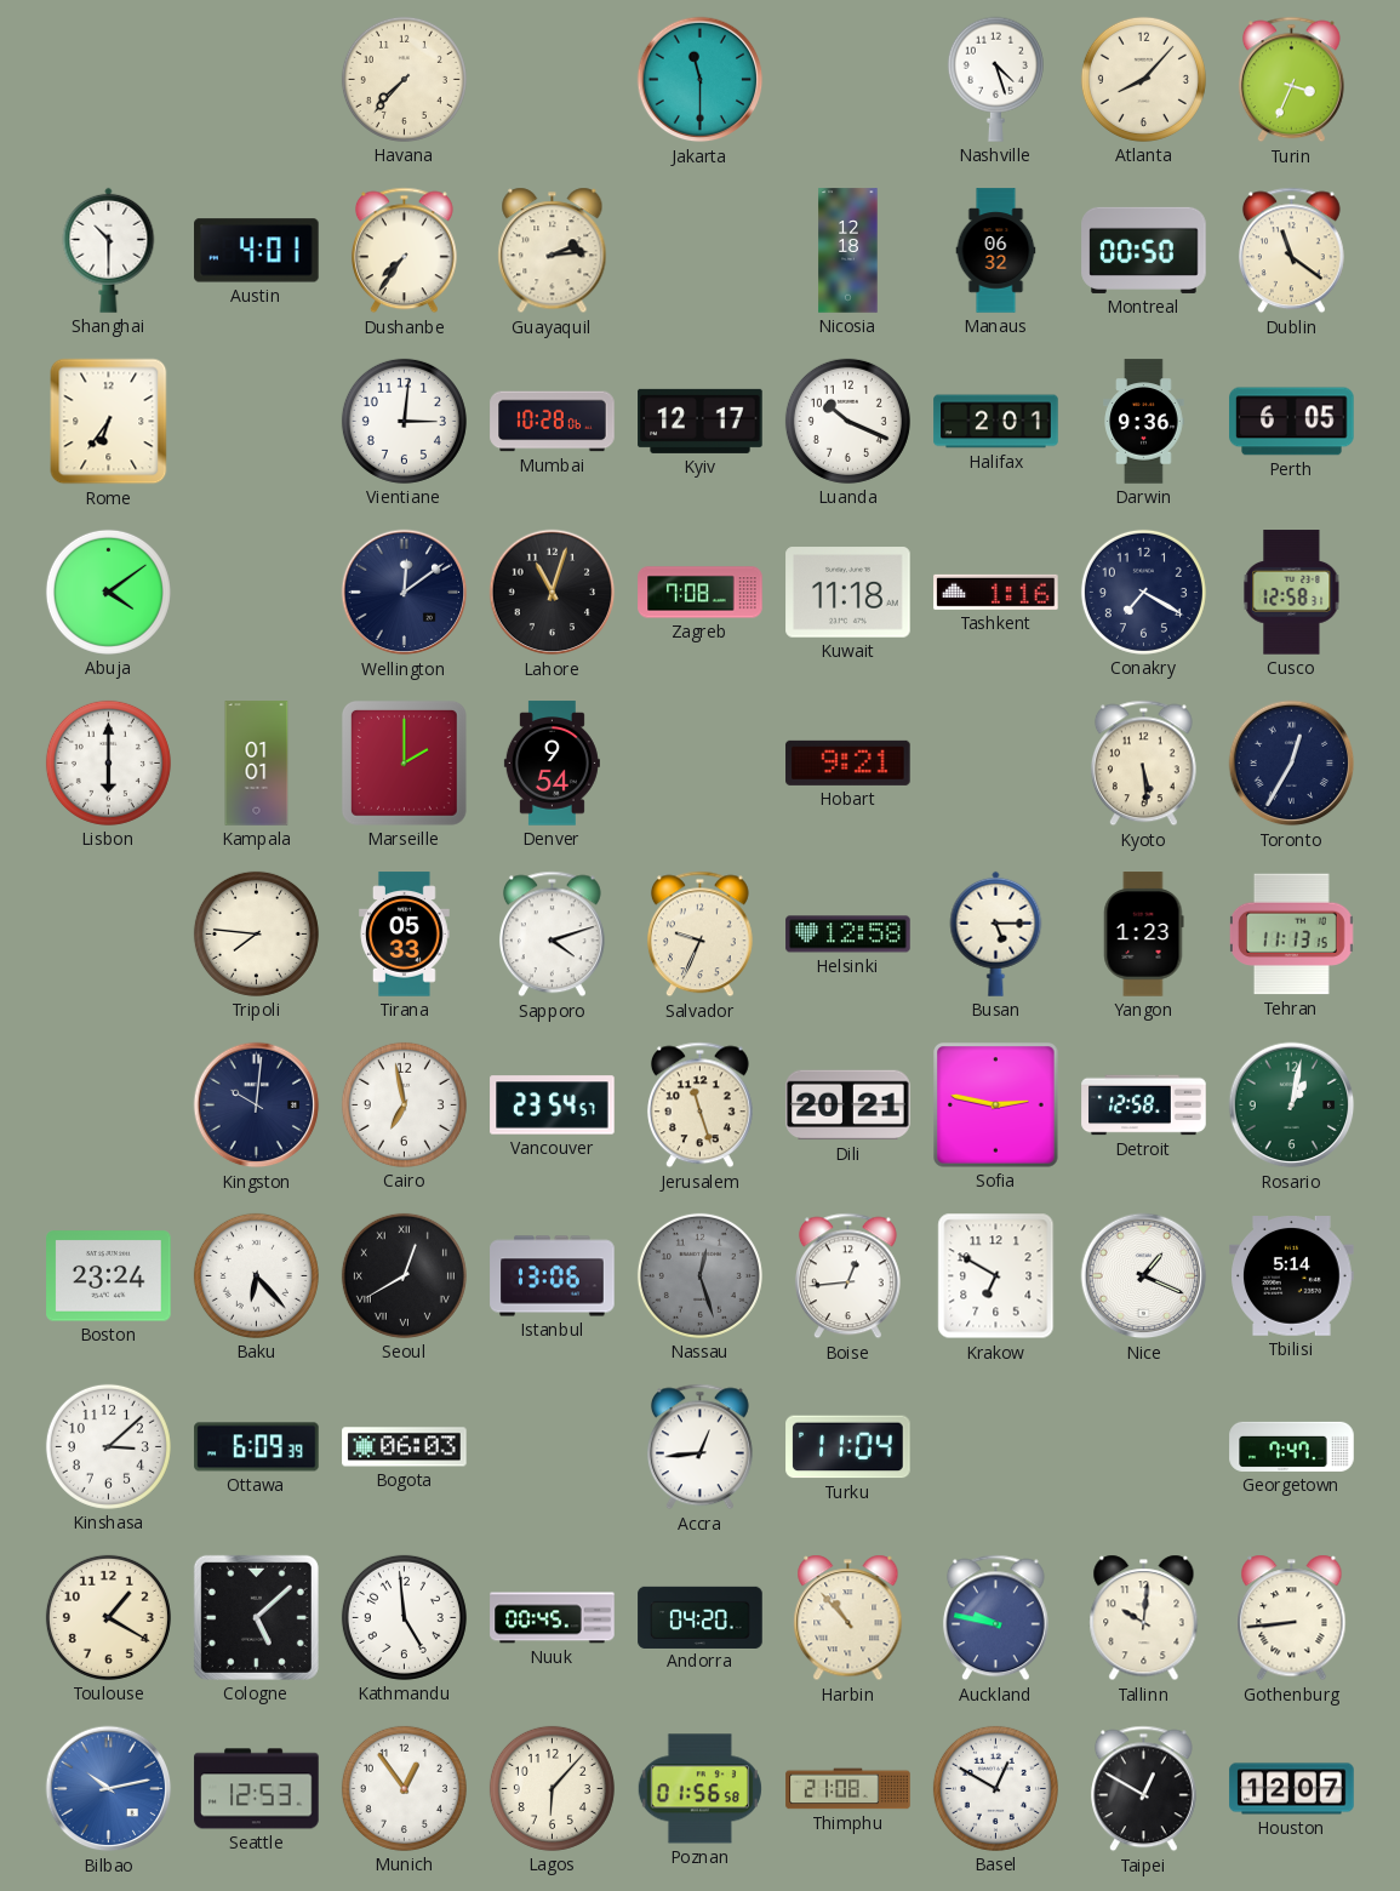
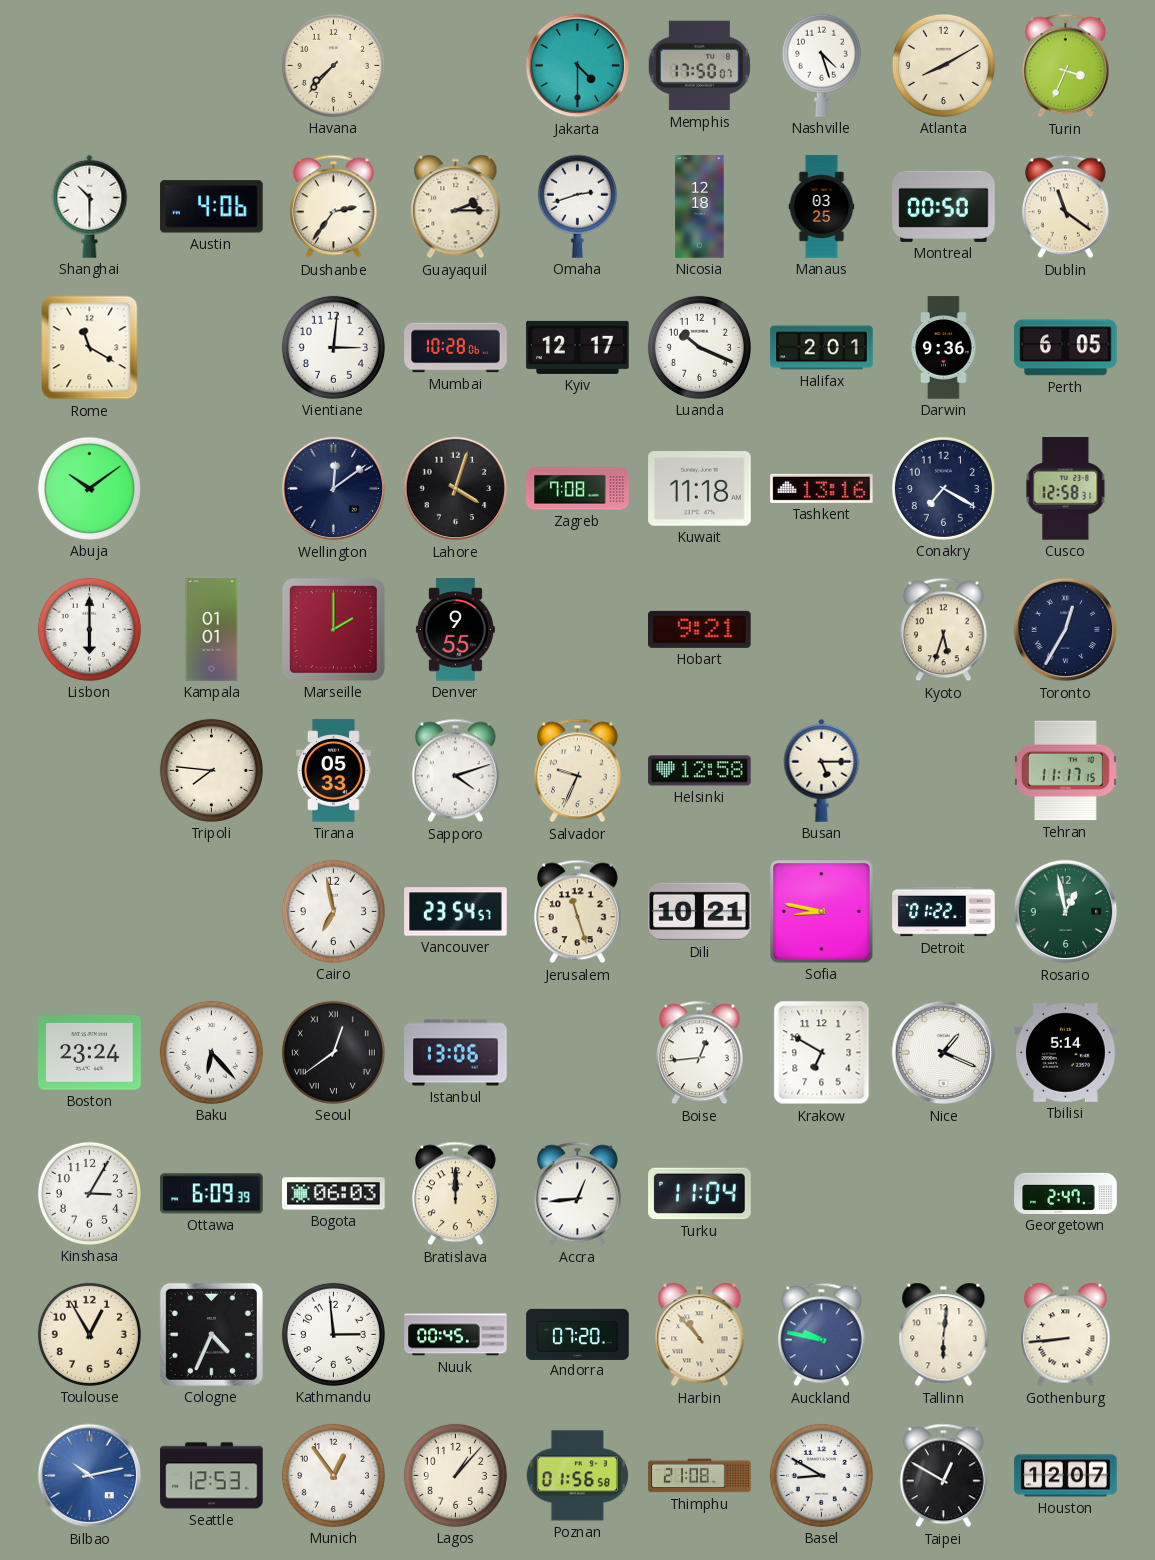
Jakarta: 11:30 -> 4:30
Memphis: none -> 17:50
Atlanta: 8:07 -> 8:10
Austin: 4:01 -> 4:06
Dushanbe: 7:36 -> 2:36
Guayaquil: 2:14 -> 2:15
Omaha: none -> 2:42
Manaus: 06:32 -> 03:25
Rome: 6:36 -> 11:20
Abuja: 4:09 -> 10:09
Lahore: 11:03 -> 4:03
Tashkent: 1:16 -> 13:16
Denver: 9:54 -> 9:55
Kyoto: 5:29 -> 5:33
Yangon: 1:23 -> none
Tehran: 11:13 -> 11:17
Kingston: 10:01 -> none
Dili: 20:21 -> 10:21
Sofia: 2:47 -> 8:47
Detroit: 12:58 -> 01:22
Rosario: 1:02 -> 12:58
Seoul: 12:40 -> 12:39
Nassau: 12:27 -> none
Kinshasa: 3:08 -> 3:05
Bratislava: none -> 12:00
Georgetown: 7:47 -> 2:47
Toulouse: 1:20 -> 12:55
Cologne: 5:08 -> 4:34
Kathmandu: 4:59 -> 2:59
Andorra: 04:20 -> 07:20
Tallinn: 10:01 -> 6:01
Lagos: 6:07 -> 1:07
Basel: 12:50 -> 8:50
